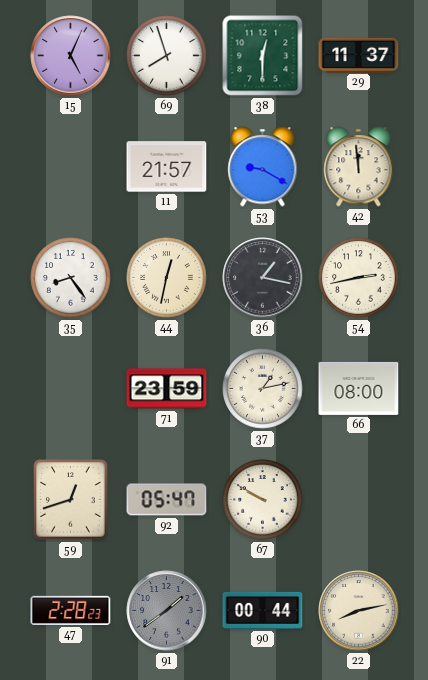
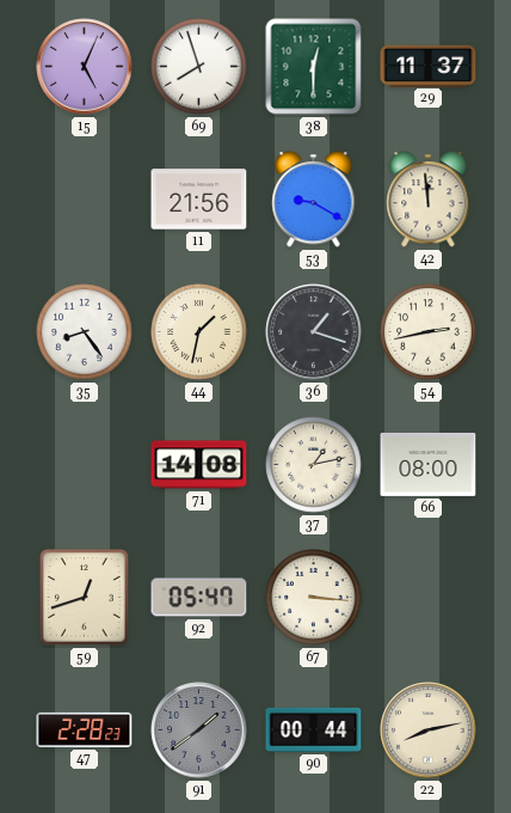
11: 21:57 -> 21:56
44: 12:32 -> 1:32
36: 1:17 -> 1:18
71: 23:59 -> 14:08
67: 9:50 -> 3:16
